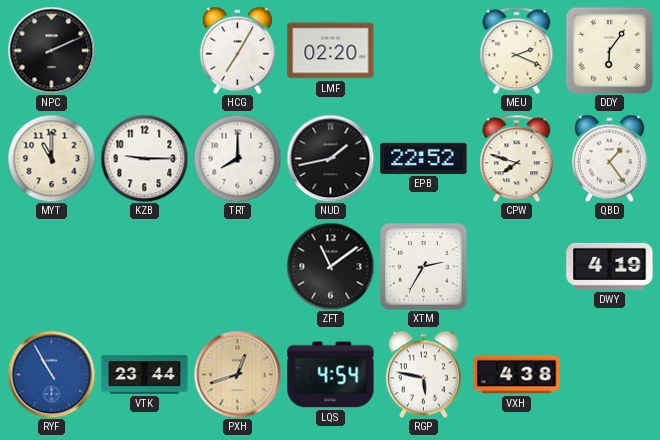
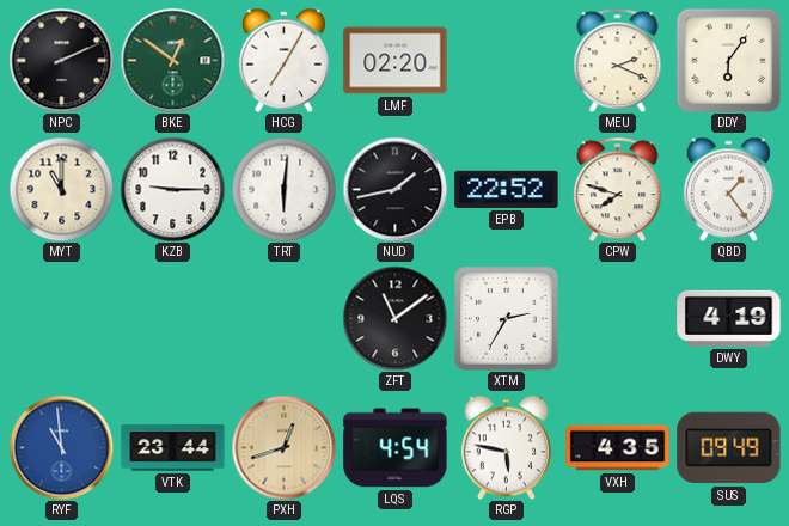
BKE: none -> 12:51
TRT: 8:00 -> 6:01
RYF: 10:55 -> 10:59
VXH: 4:38 -> 4:35
SUS: none -> 09:49
